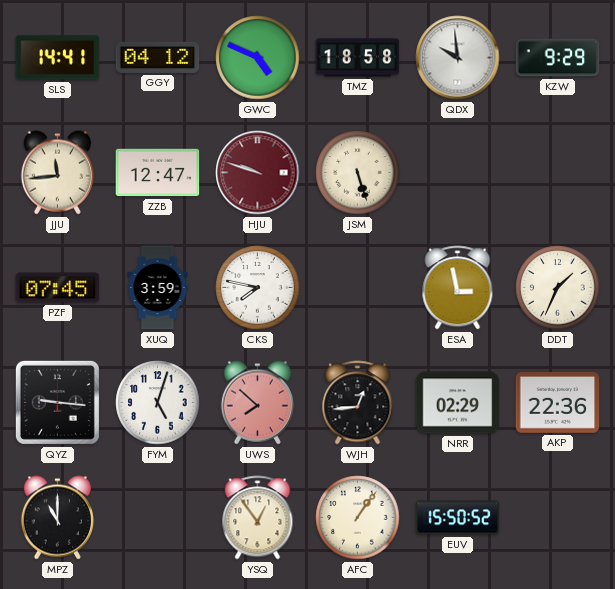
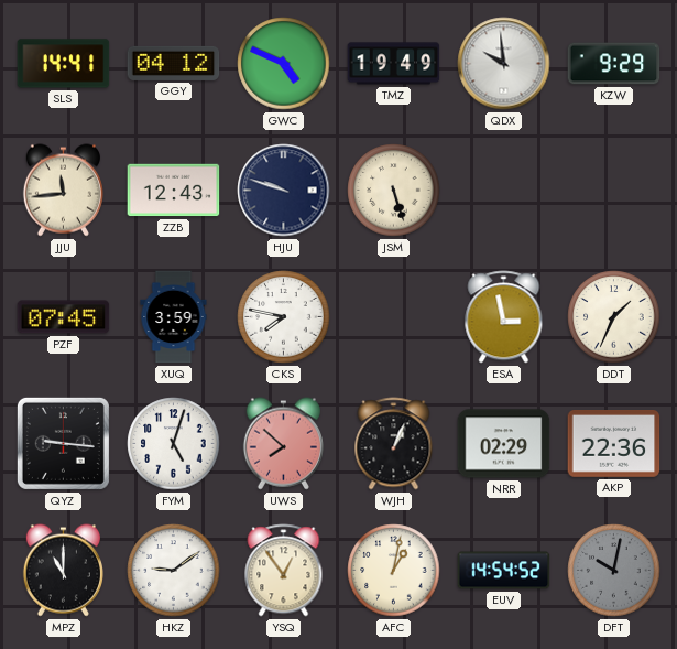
TMZ: 18:58 -> 19:49
ZZB: 12:47 -> 12:43
HJU dial: burgundy -> navy
WJH: 12:44 -> 1:04
HKZ: none -> 9:09
AFC: 1:06 -> 1:02
EUV: 15:50 -> 14:54
DFT: none -> 10:02
